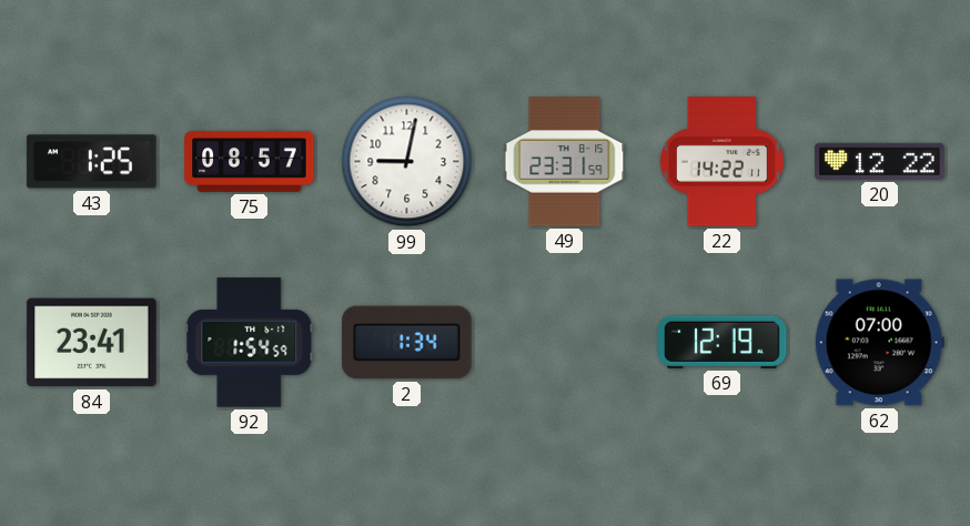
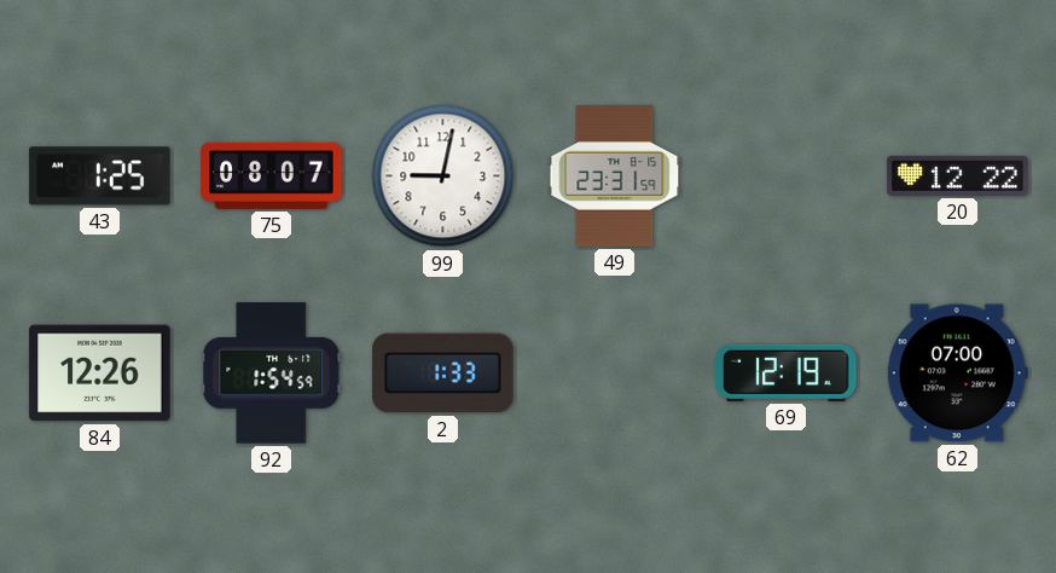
75: 08:57 -> 08:07
22: 14:22 -> none
84: 23:41 -> 12:26
2: 1:34 -> 1:33
